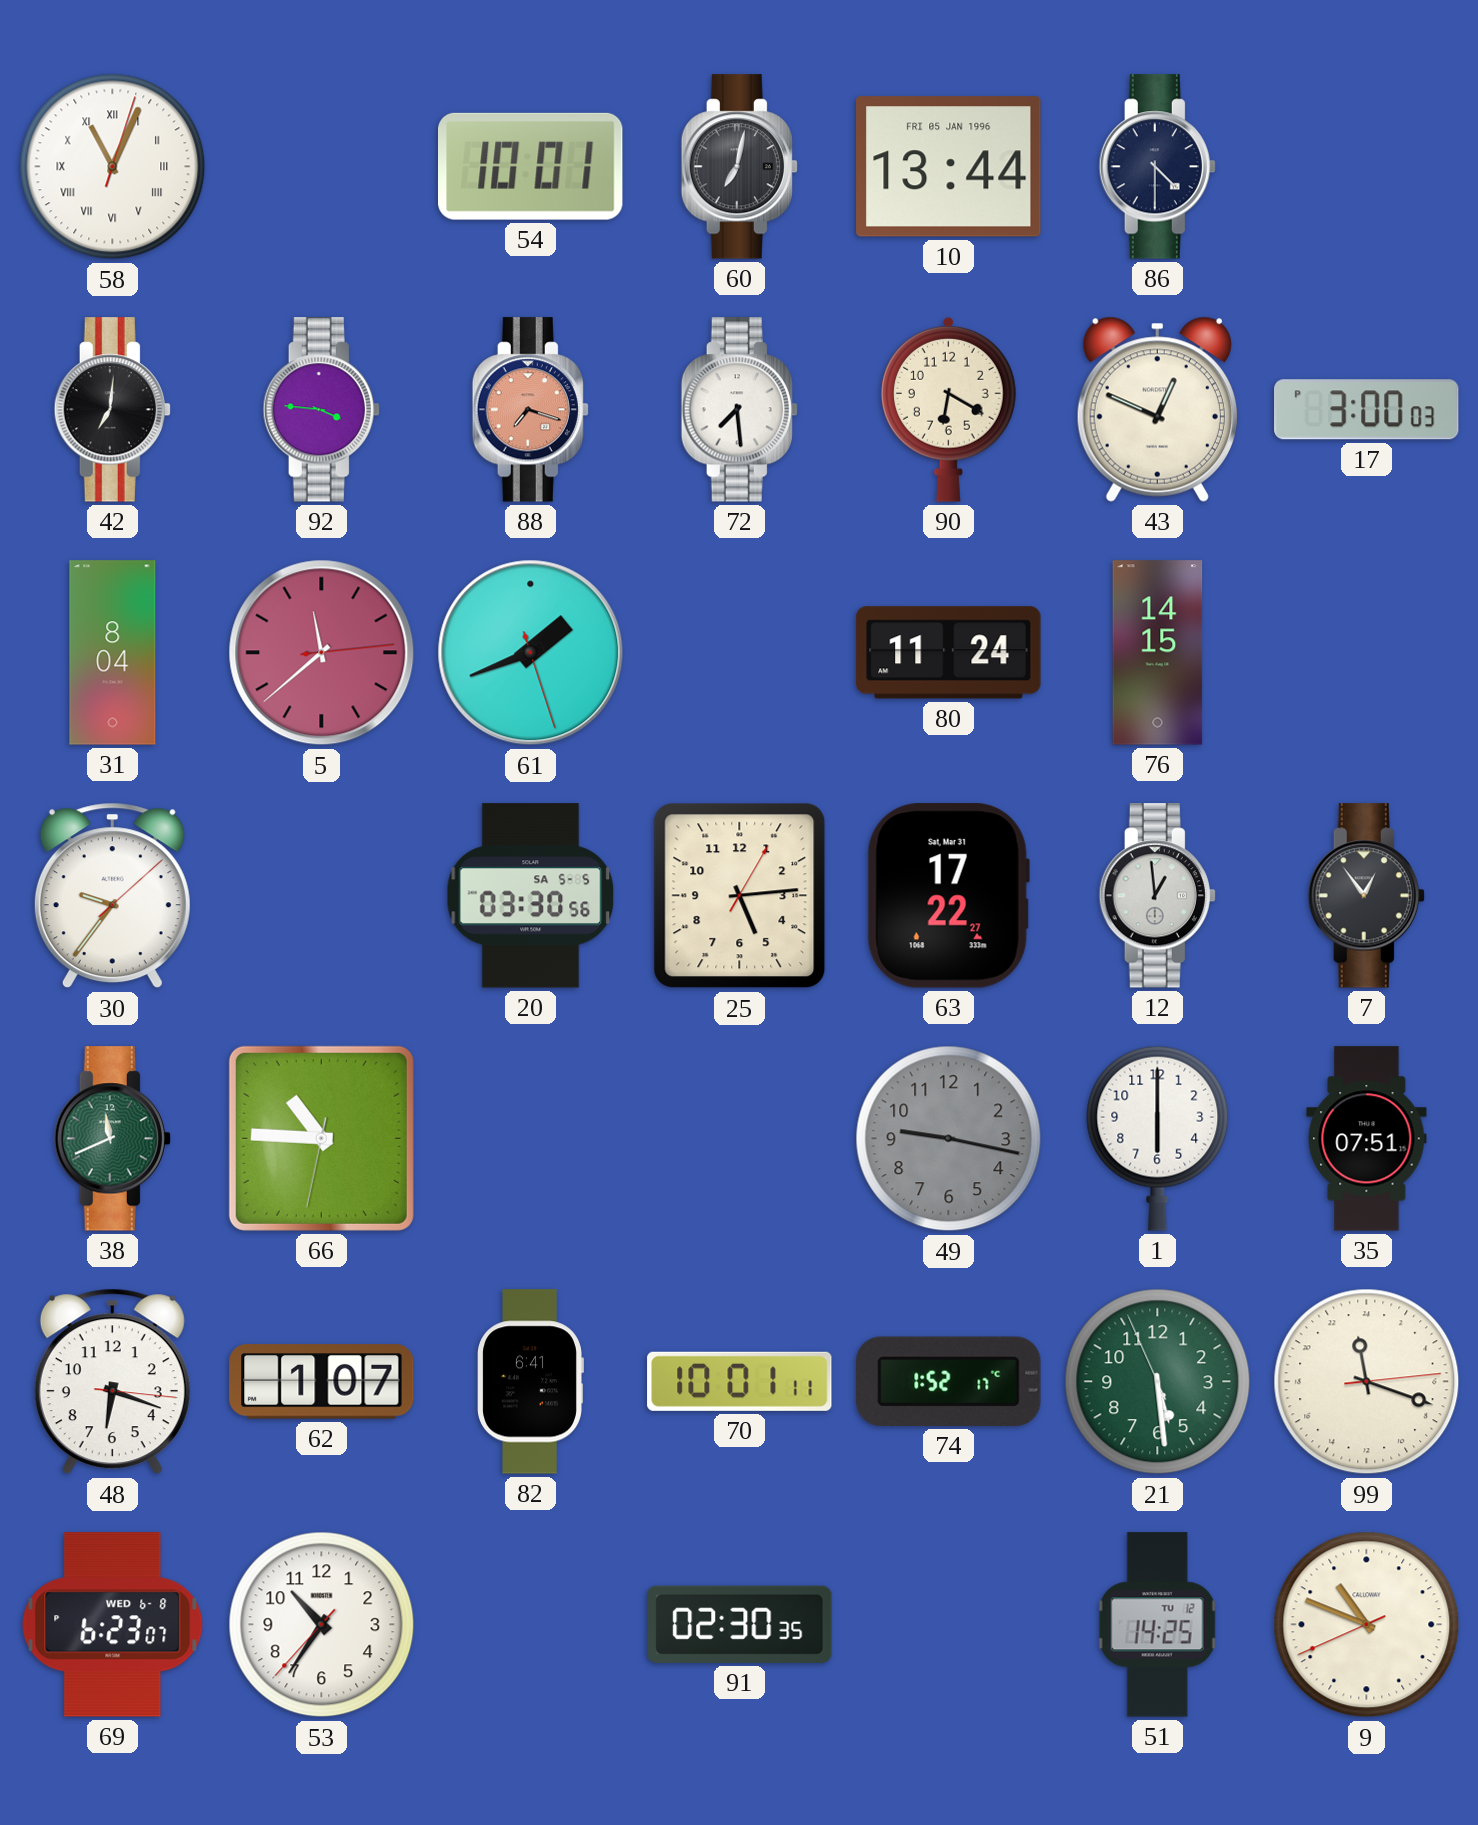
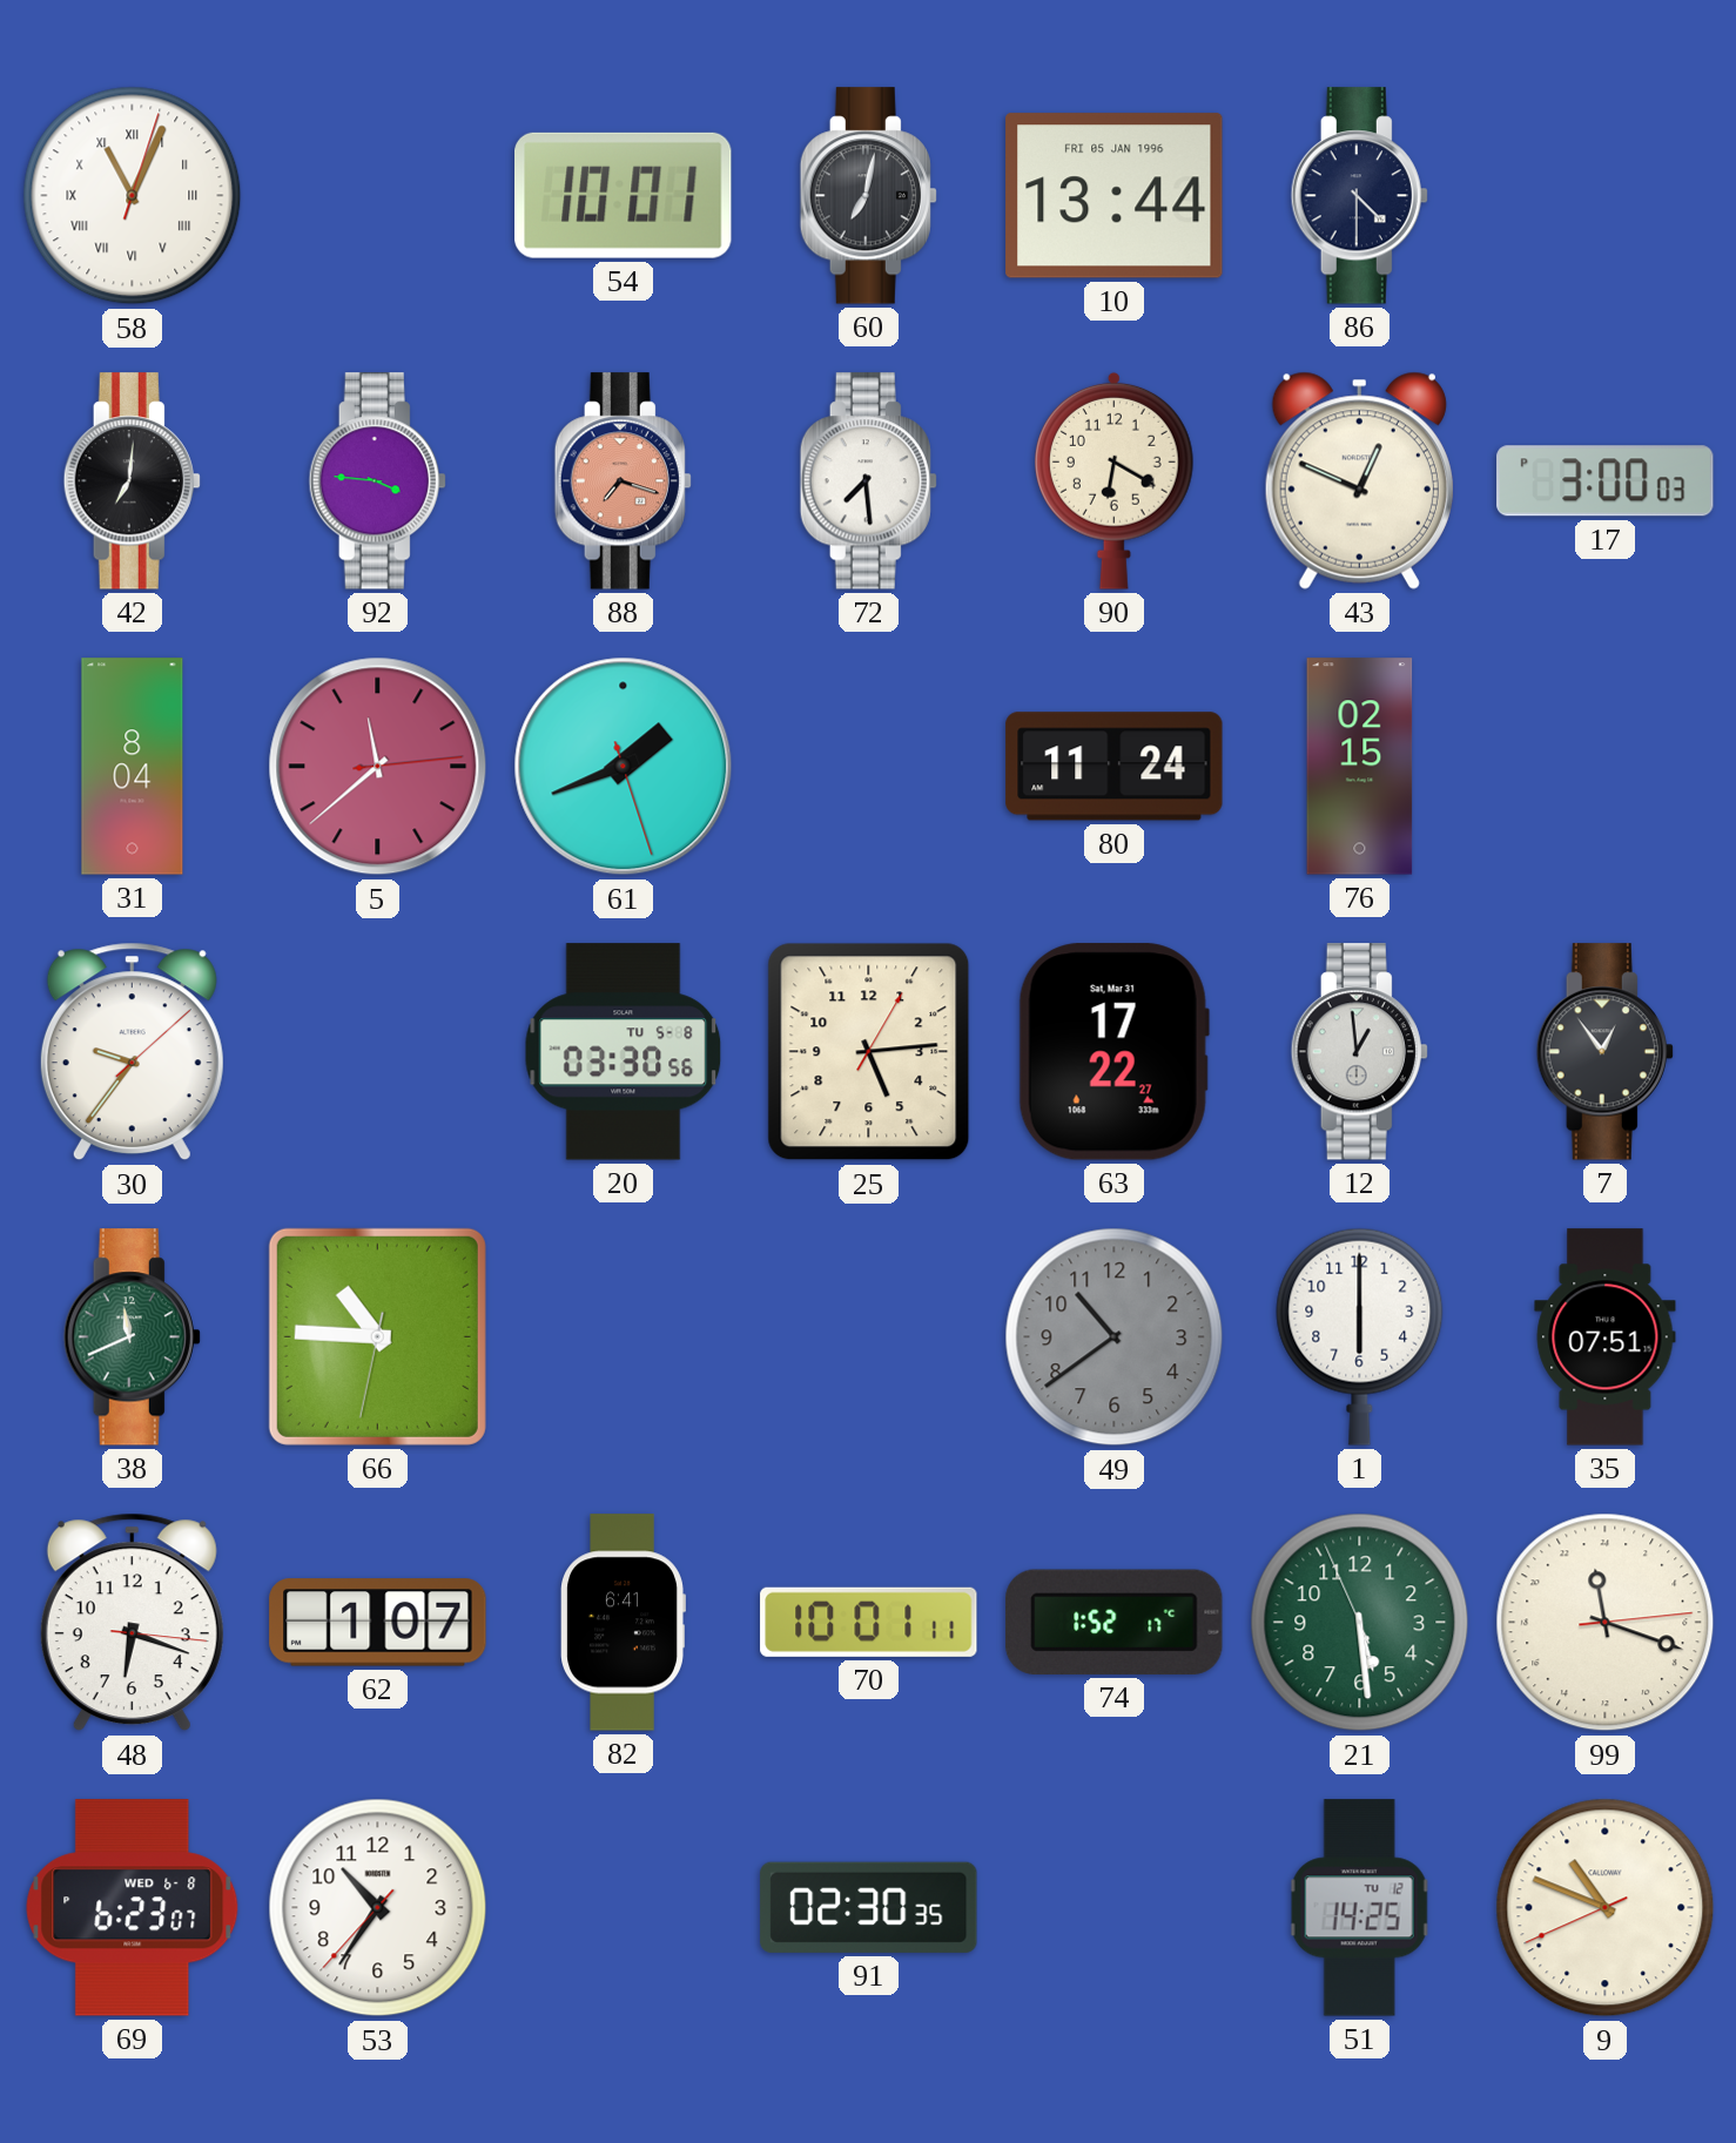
76: 14:15 -> 02:15
20 date: SA 5-5 -> TU 5-8
49: 9:17 -> 10:39
